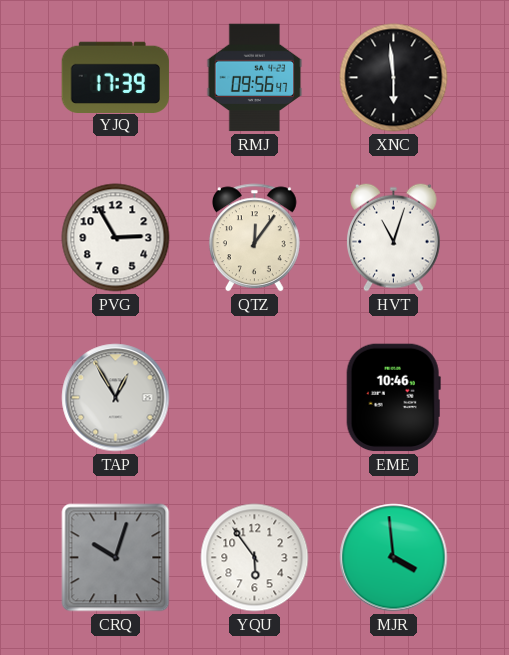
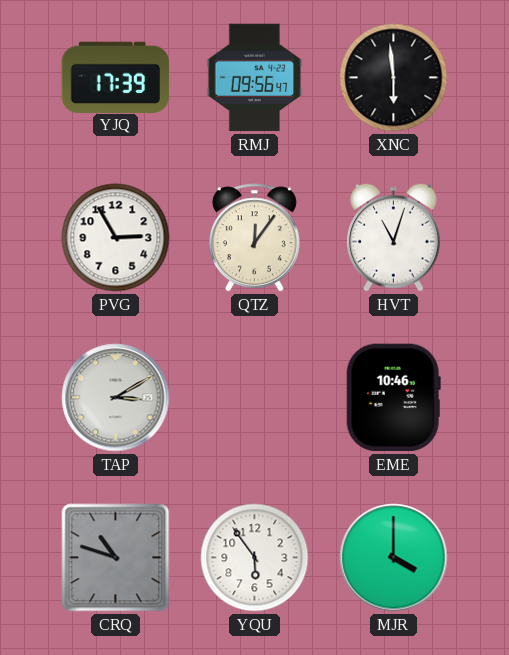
TAP: 12:55 -> 3:10
CRQ: 10:03 -> 10:48
MJR: 3:59 -> 4:00
